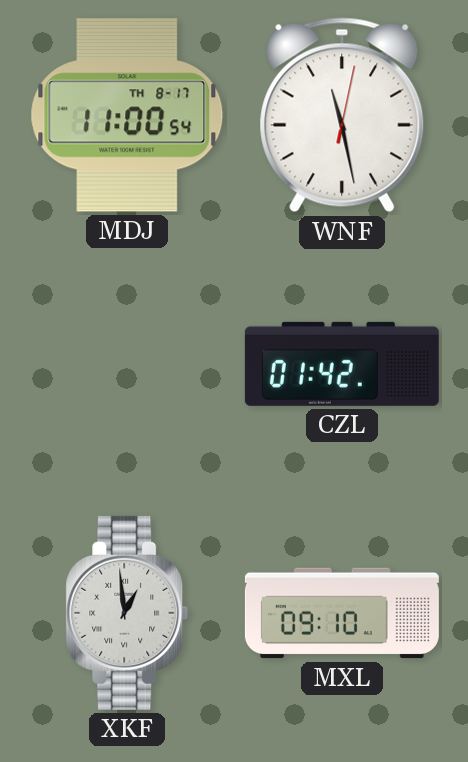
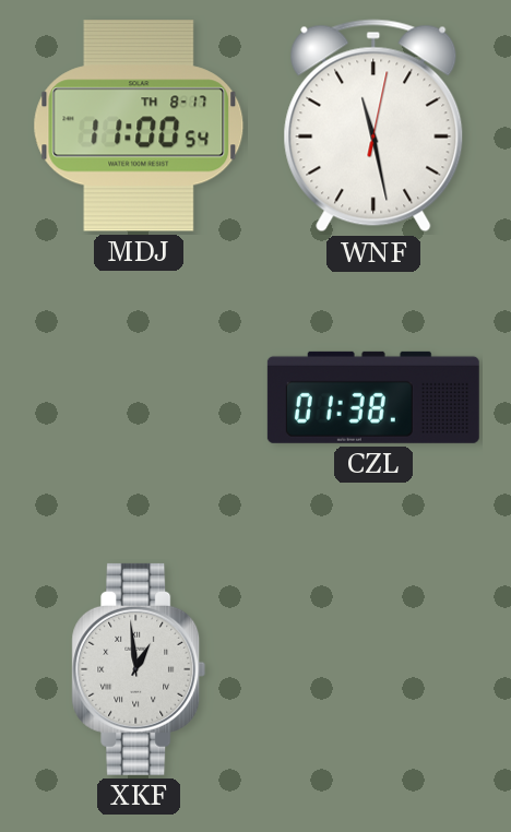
CZL: 01:42 -> 01:38
MXL: 09:10 -> none
